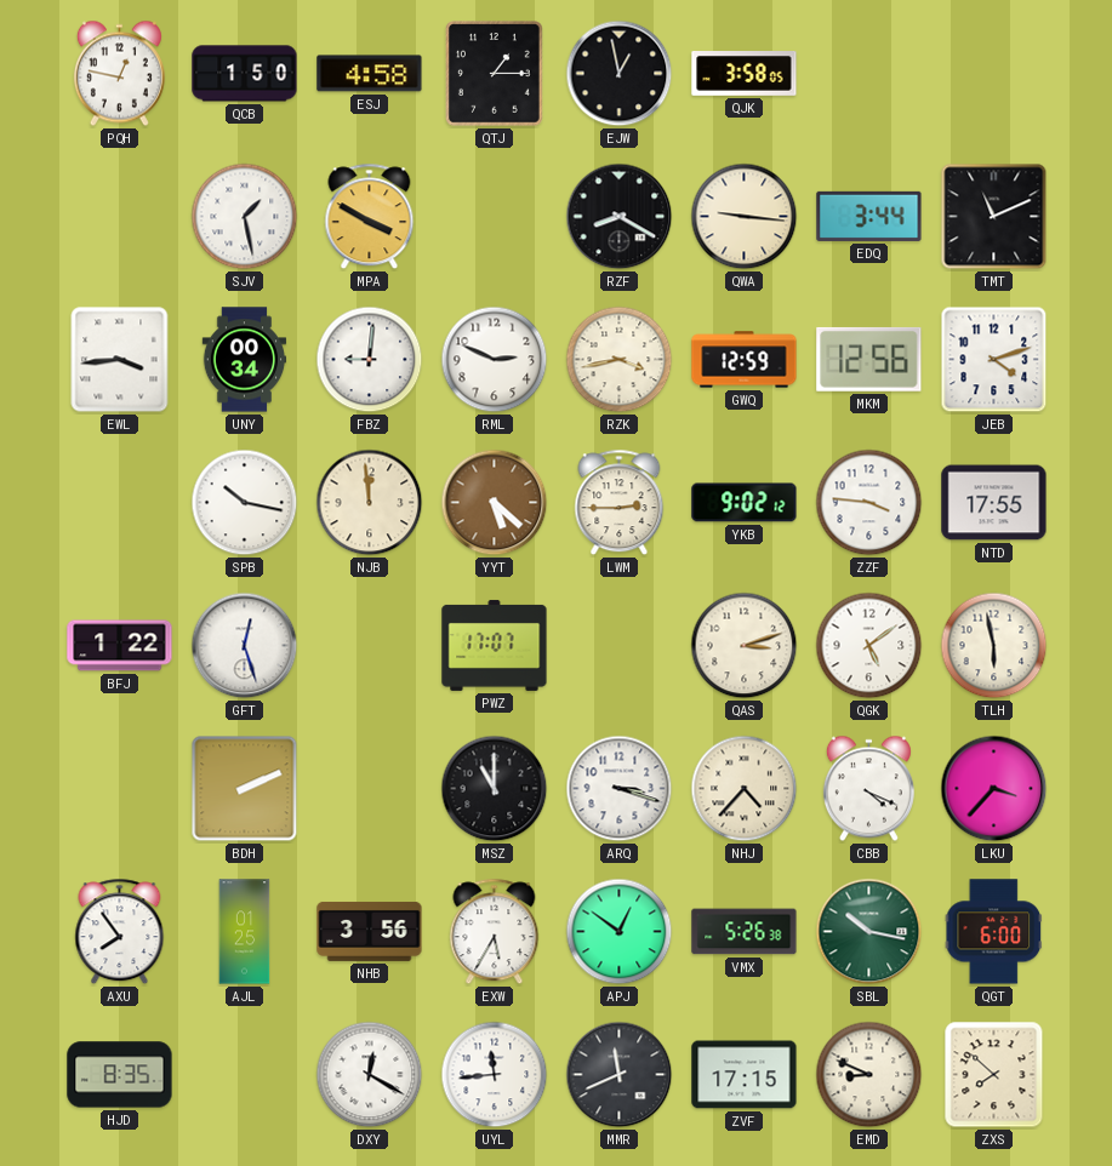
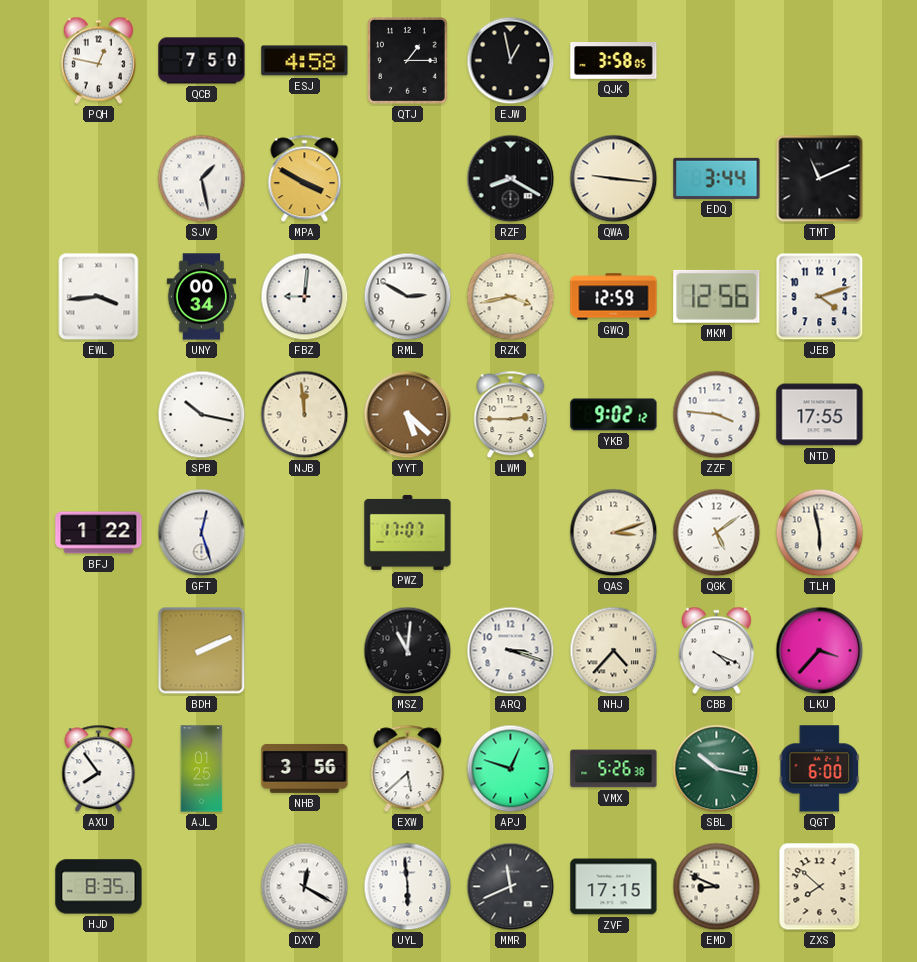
QCB: 1:50 -> 7:50
RML: 2:49 -> 2:50
MSZ: 11:00 -> 11:01
EXW: 5:35 -> 5:38
APJ: 12:51 -> 12:48
UYL: 11:44 -> 5:59
